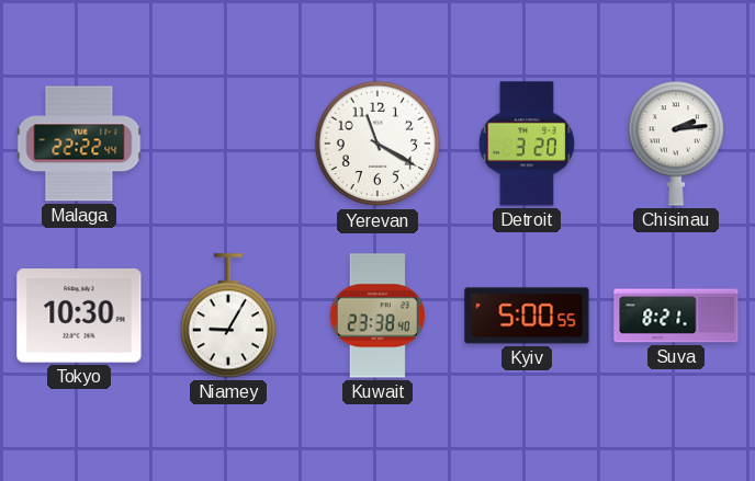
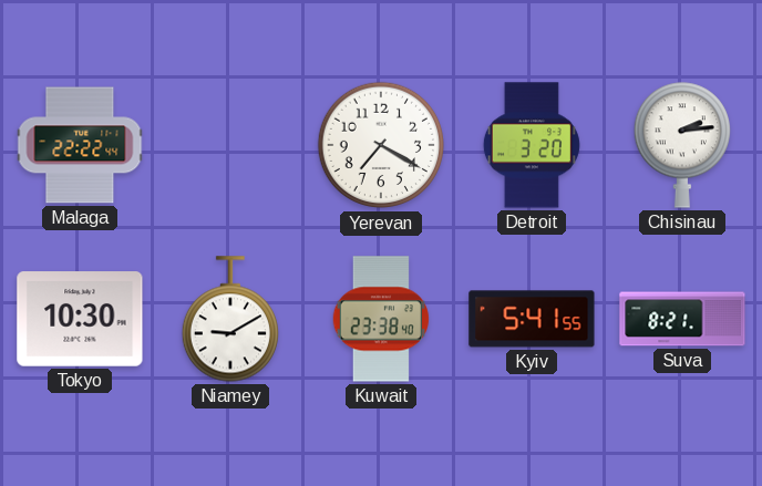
Yerevan: 11:20 -> 7:20
Niamey: 9:05 -> 9:10
Kyiv: 5:00 -> 5:41
